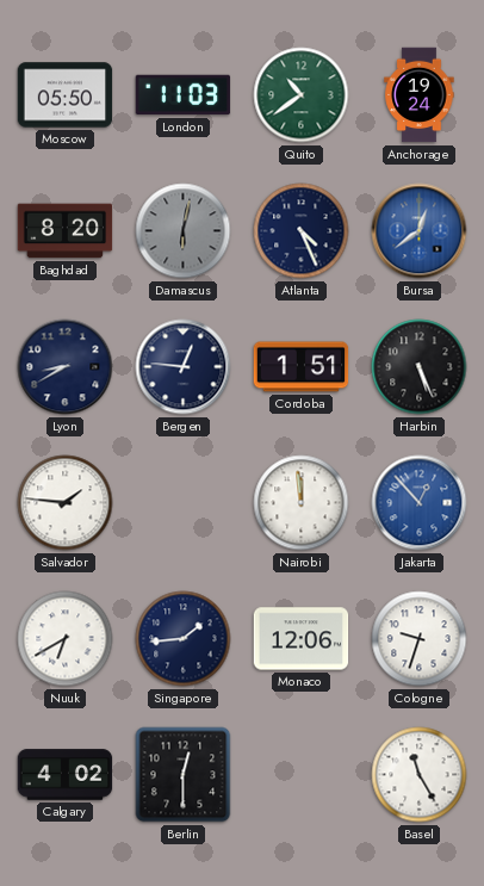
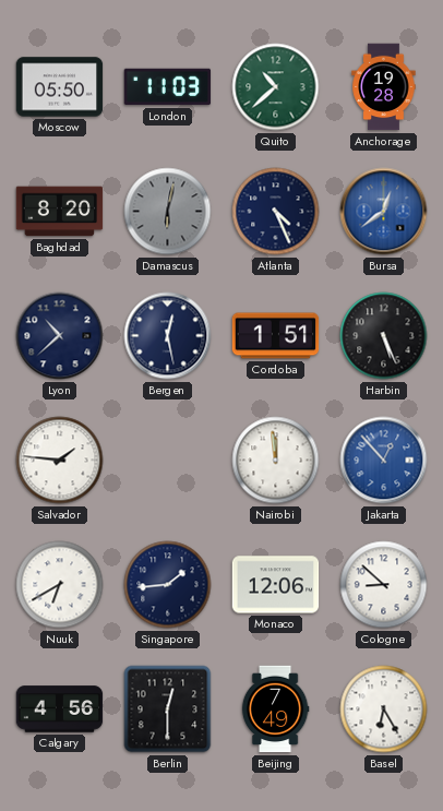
Quito: 10:39 -> 10:38
Anchorage: 19:24 -> 19:28
Lyon: 8:40 -> 10:38
Bergen: 12:46 -> 12:28
Cologne: 9:33 -> 8:52
Calgary: 4:02 -> 4:56
Beijing: none -> 7:49
Basel: 11:25 -> 6:25
